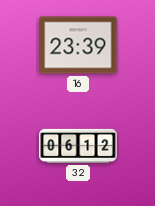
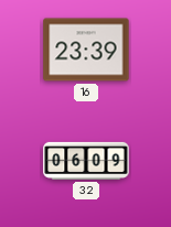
32: 06:12 -> 06:09
